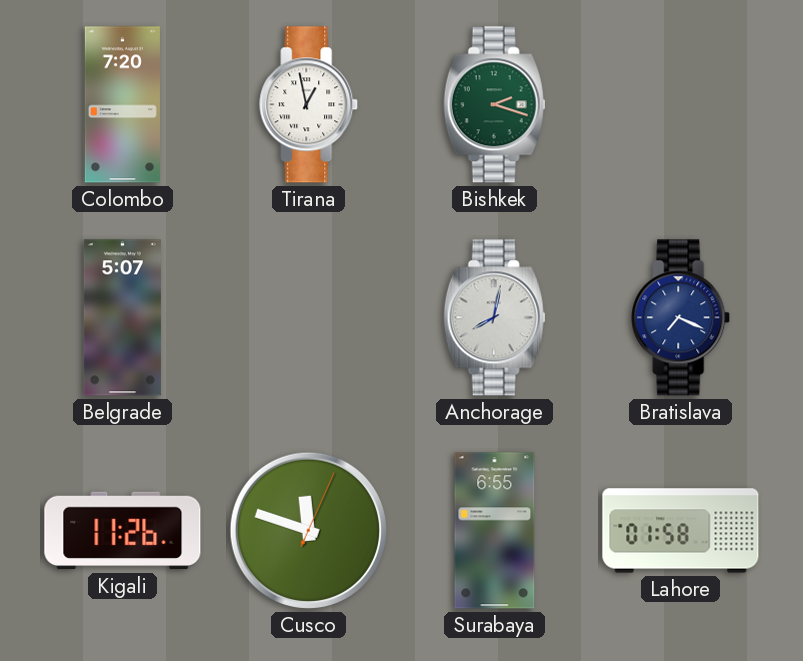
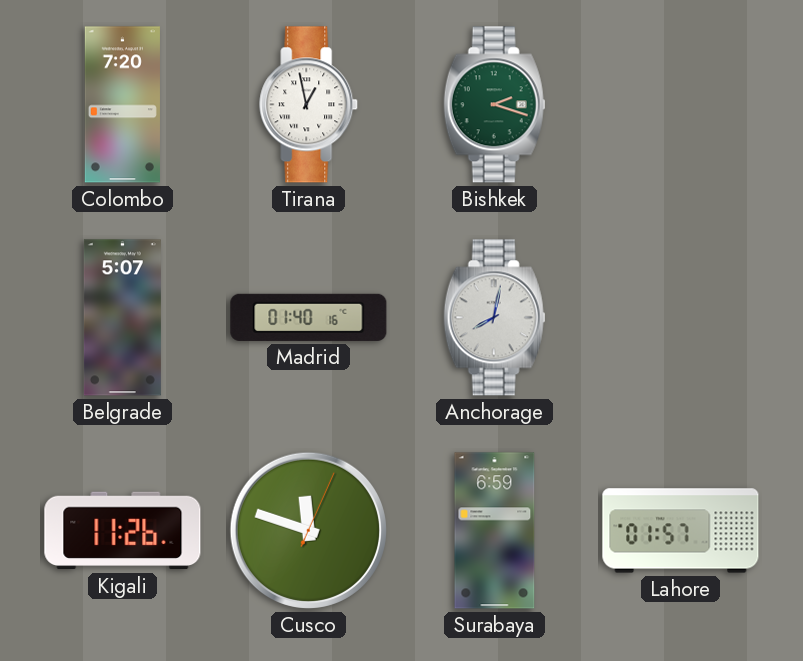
Madrid: none -> 01:40
Bratislava: 7:19 -> none
Surabaya: 6:55 -> 6:59
Lahore: 01:58 -> 01:57
